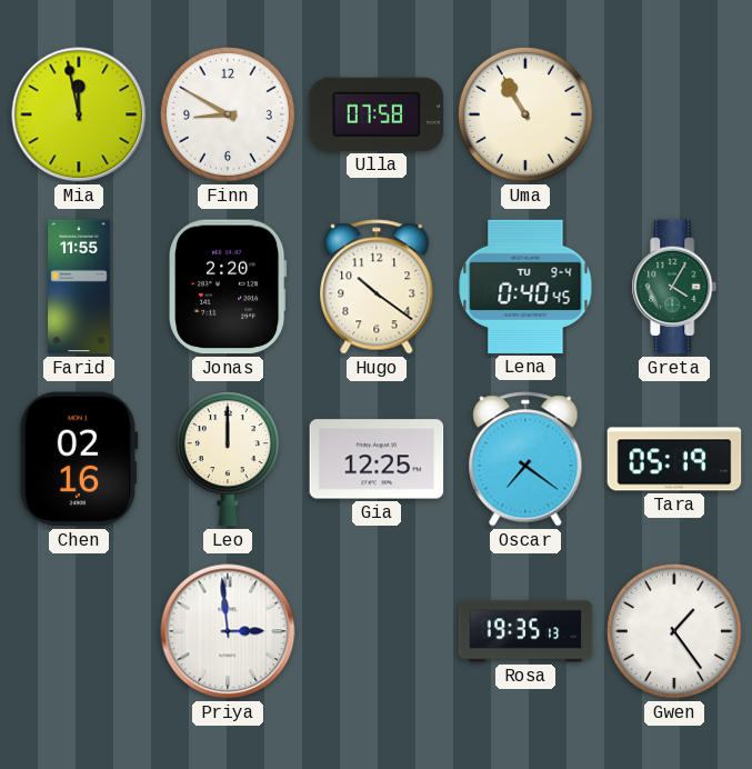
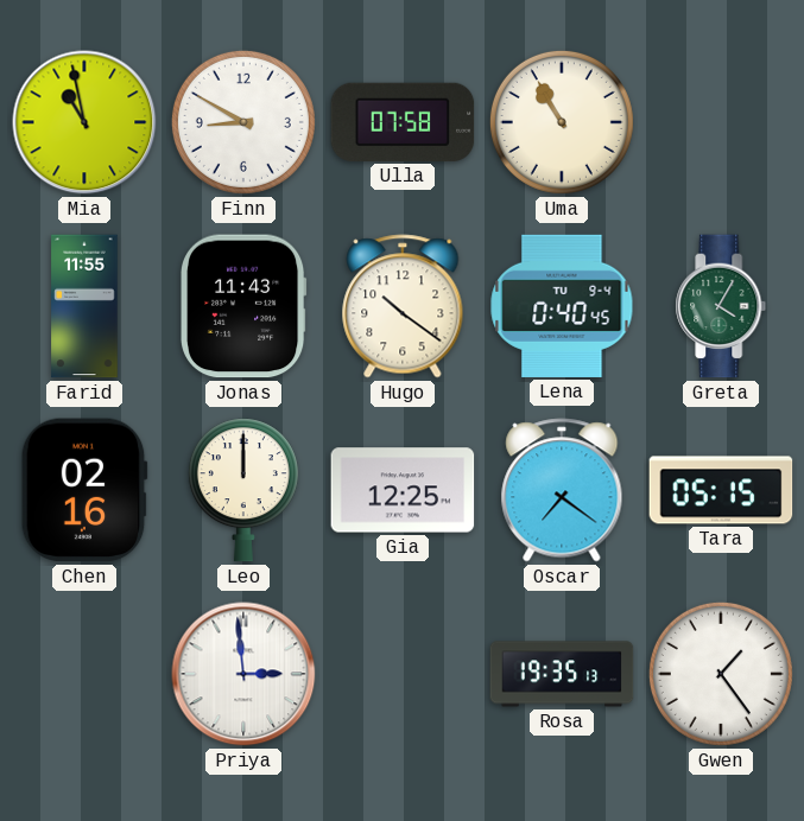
Mia: 11:58 -> 10:58
Jonas: 2:20 -> 11:43
Tara: 05:19 -> 05:15
